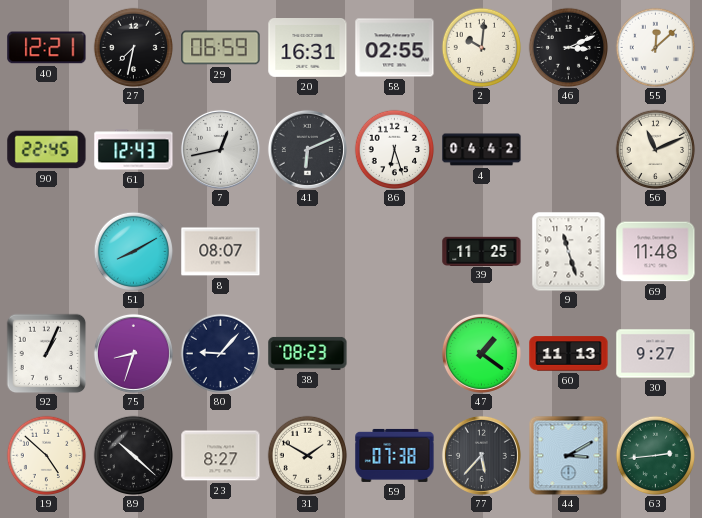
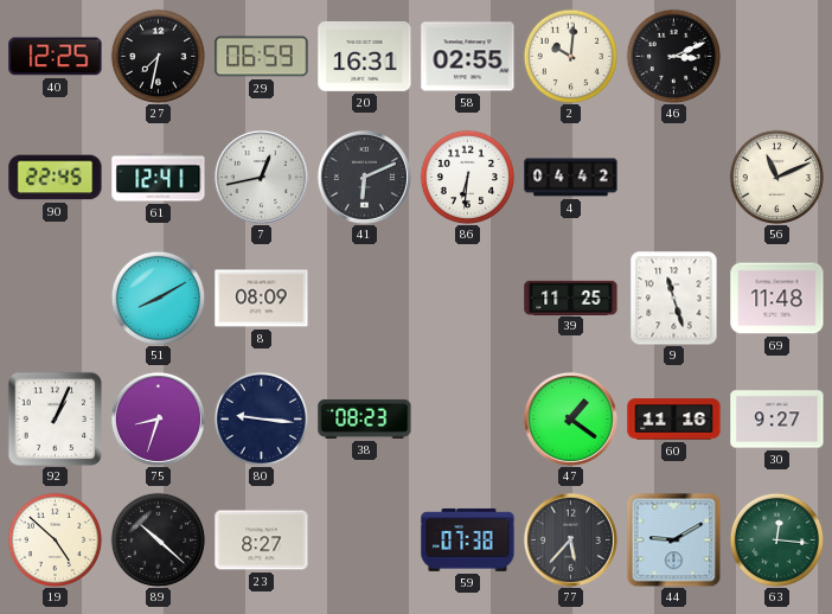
40: 12:21 -> 12:25
55: 12:08 -> none
61: 12:43 -> 12:41
86: 6:27 -> 6:31
8: 08:07 -> 08:09
80: 9:07 -> 9:16
60: 11:13 -> 11:16
31: 1:50 -> none
44: 3:10 -> 9:10
63: 2:44 -> 12:16
